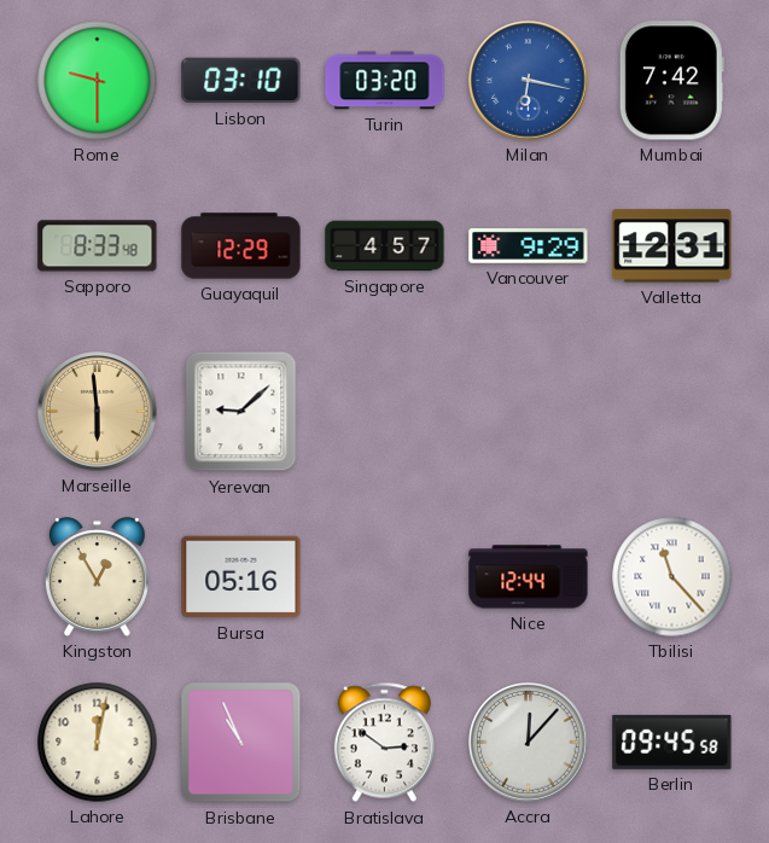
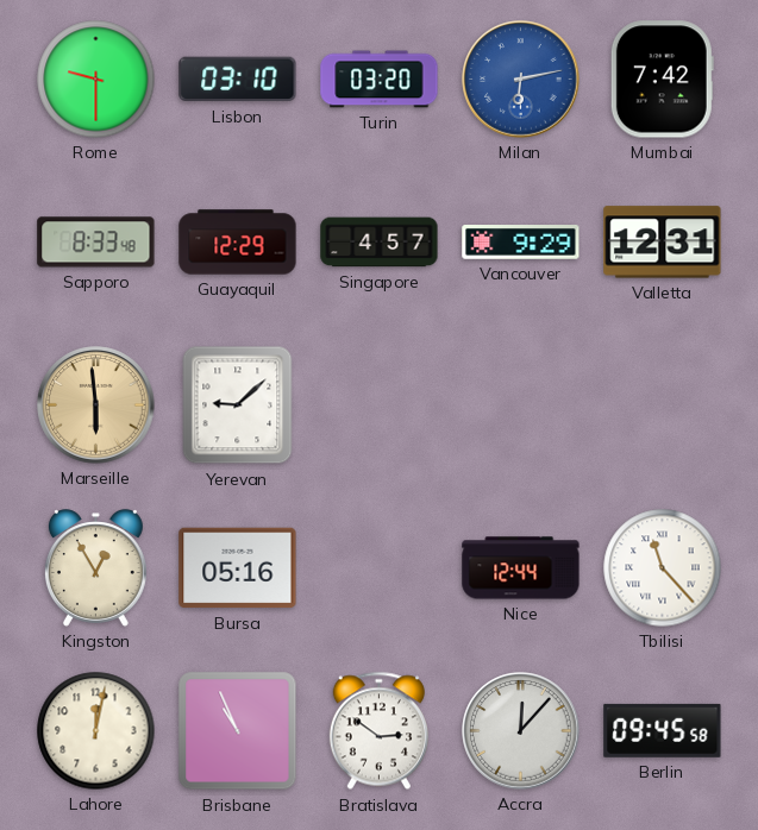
Milan: 6:17 -> 6:13
